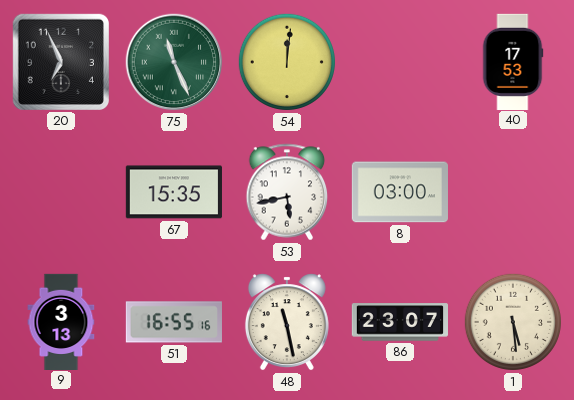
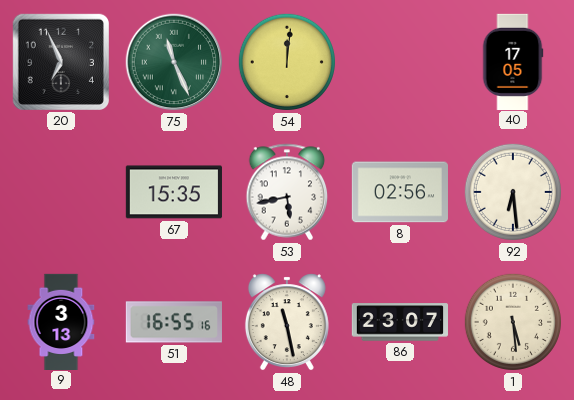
40: 17:53 -> 17:05
8: 03:00 -> 02:56
92: none -> 6:29
